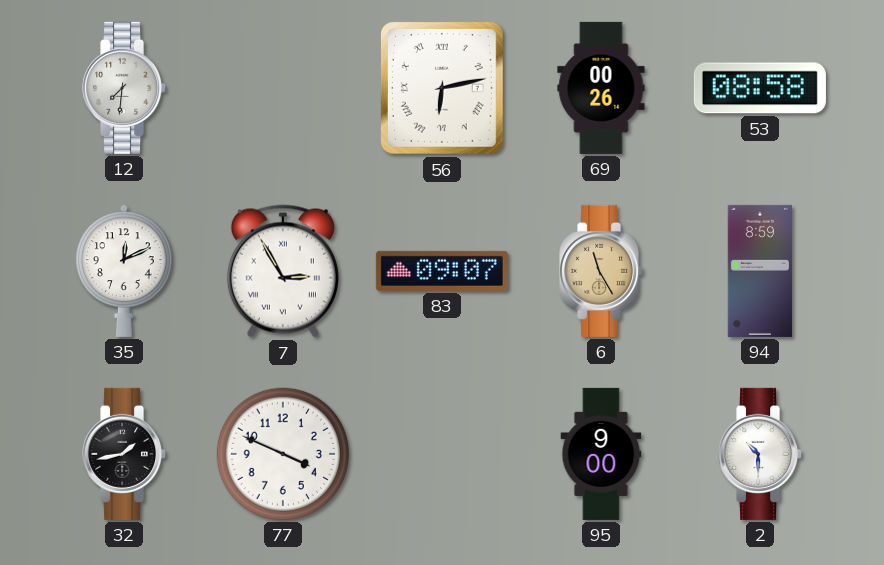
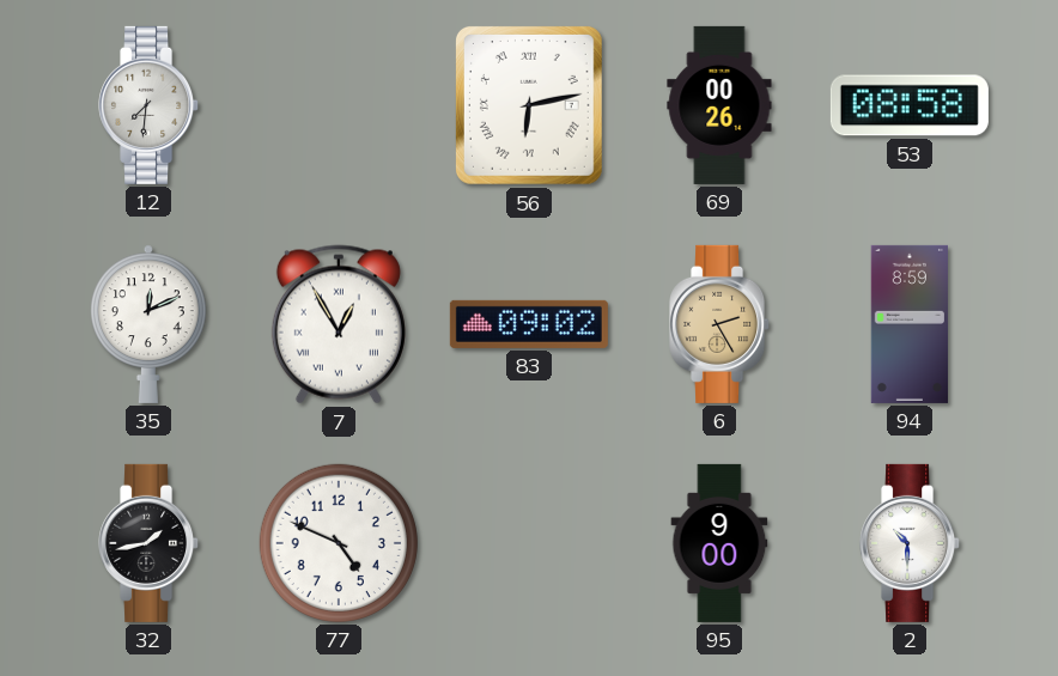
7: 2:55 -> 12:55
83: 09:07 -> 09:02
6: 11:25 -> 2:25
77: 3:49 -> 4:49
